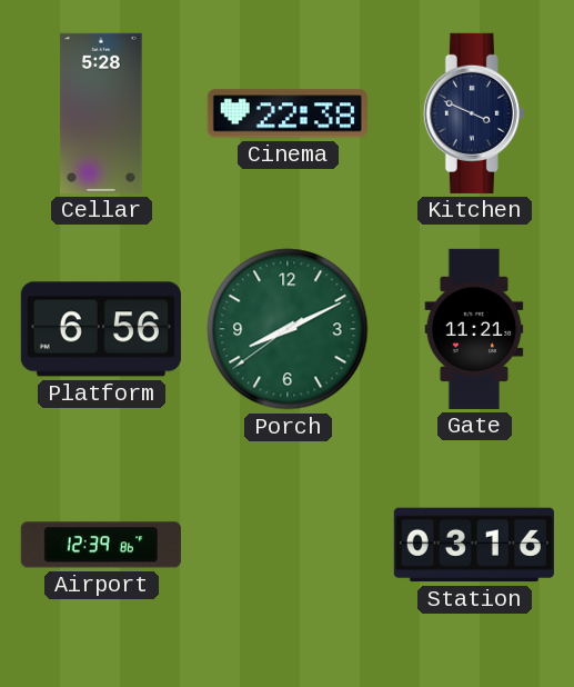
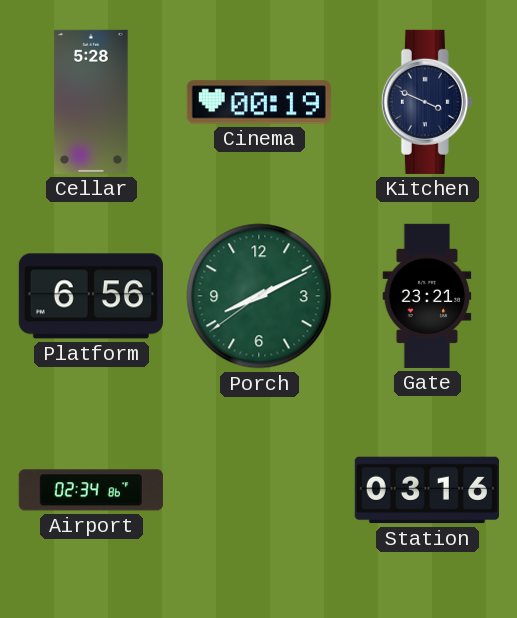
Cinema: 22:38 -> 00:19
Gate: 11:21 -> 23:21
Airport: 12:39 -> 02:34
